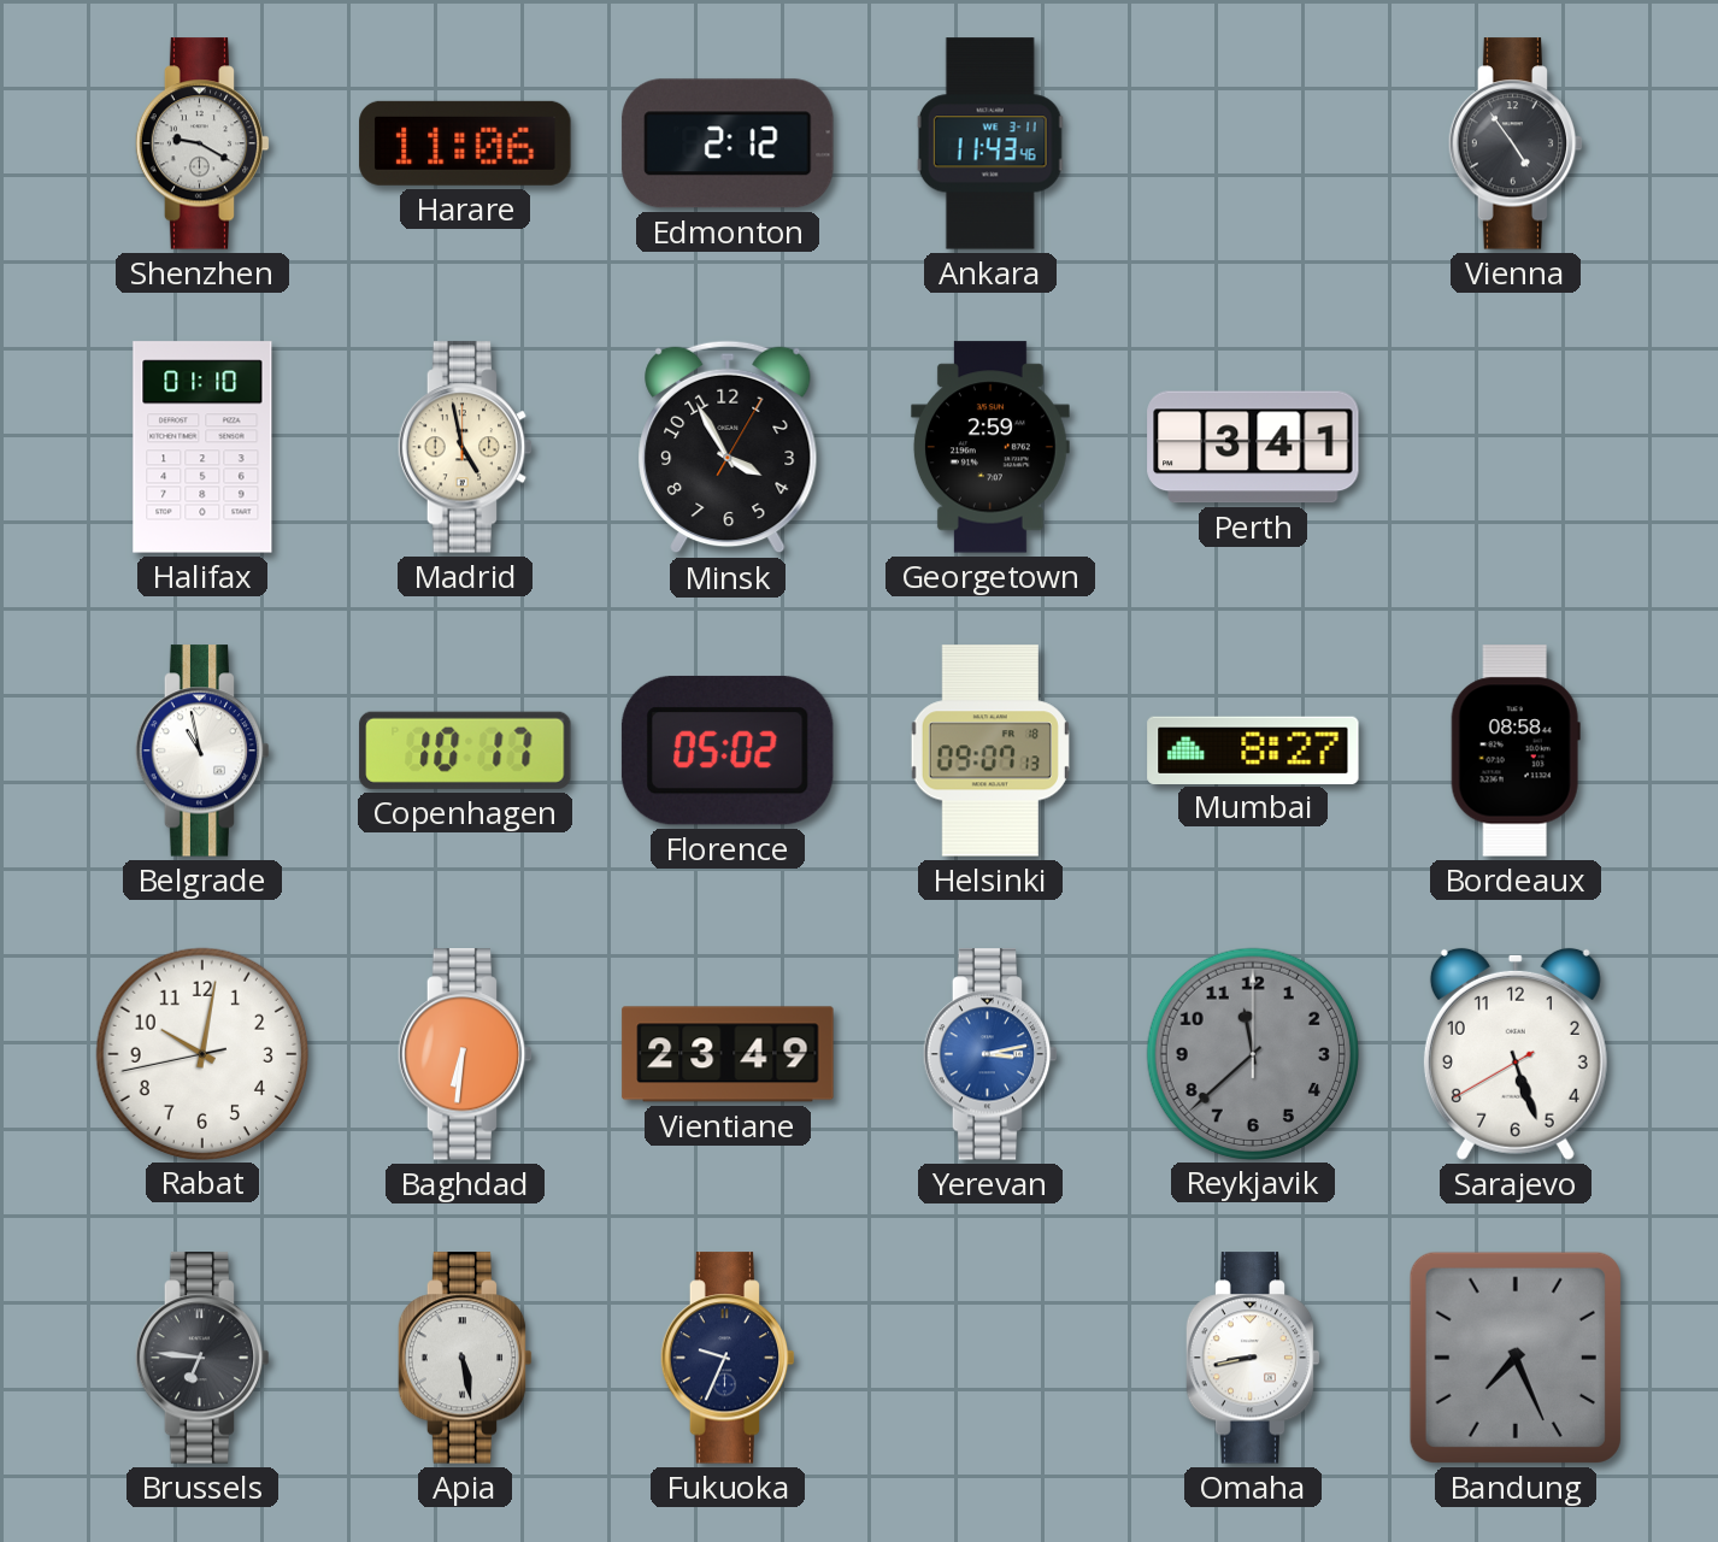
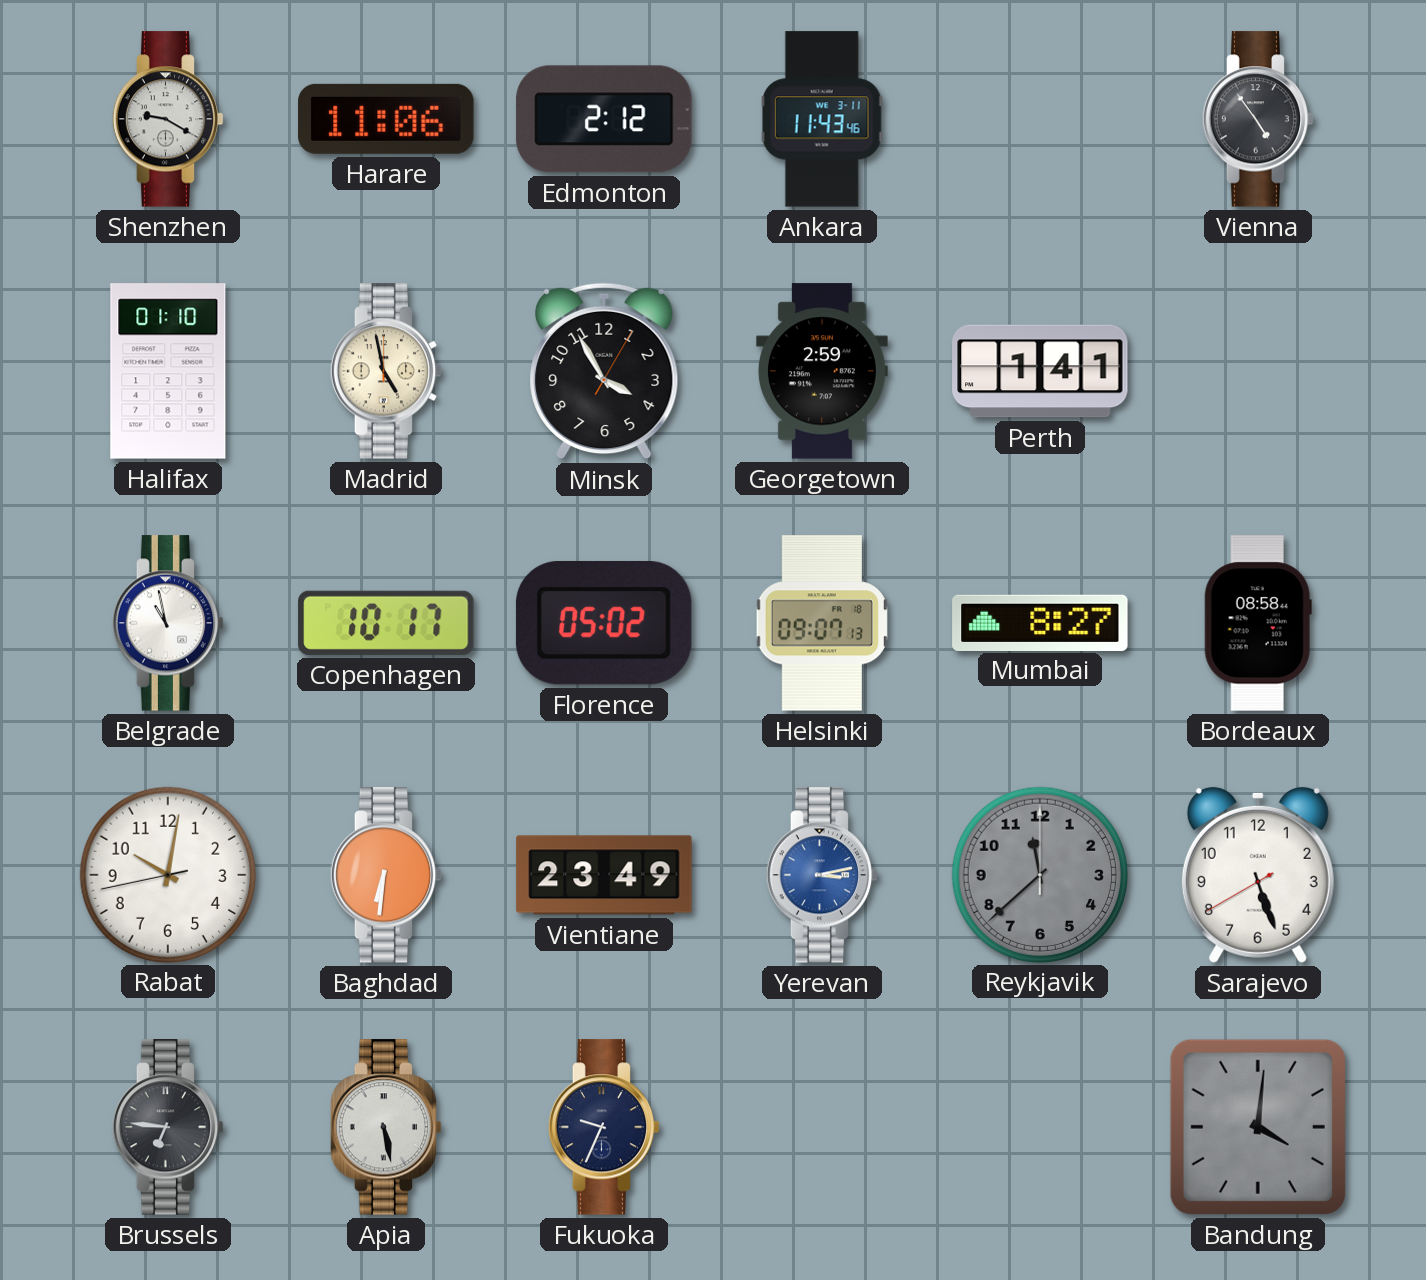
Perth: 3:41 -> 1:41
Omaha: 8:43 -> none
Bandung: 7:26 -> 4:01
